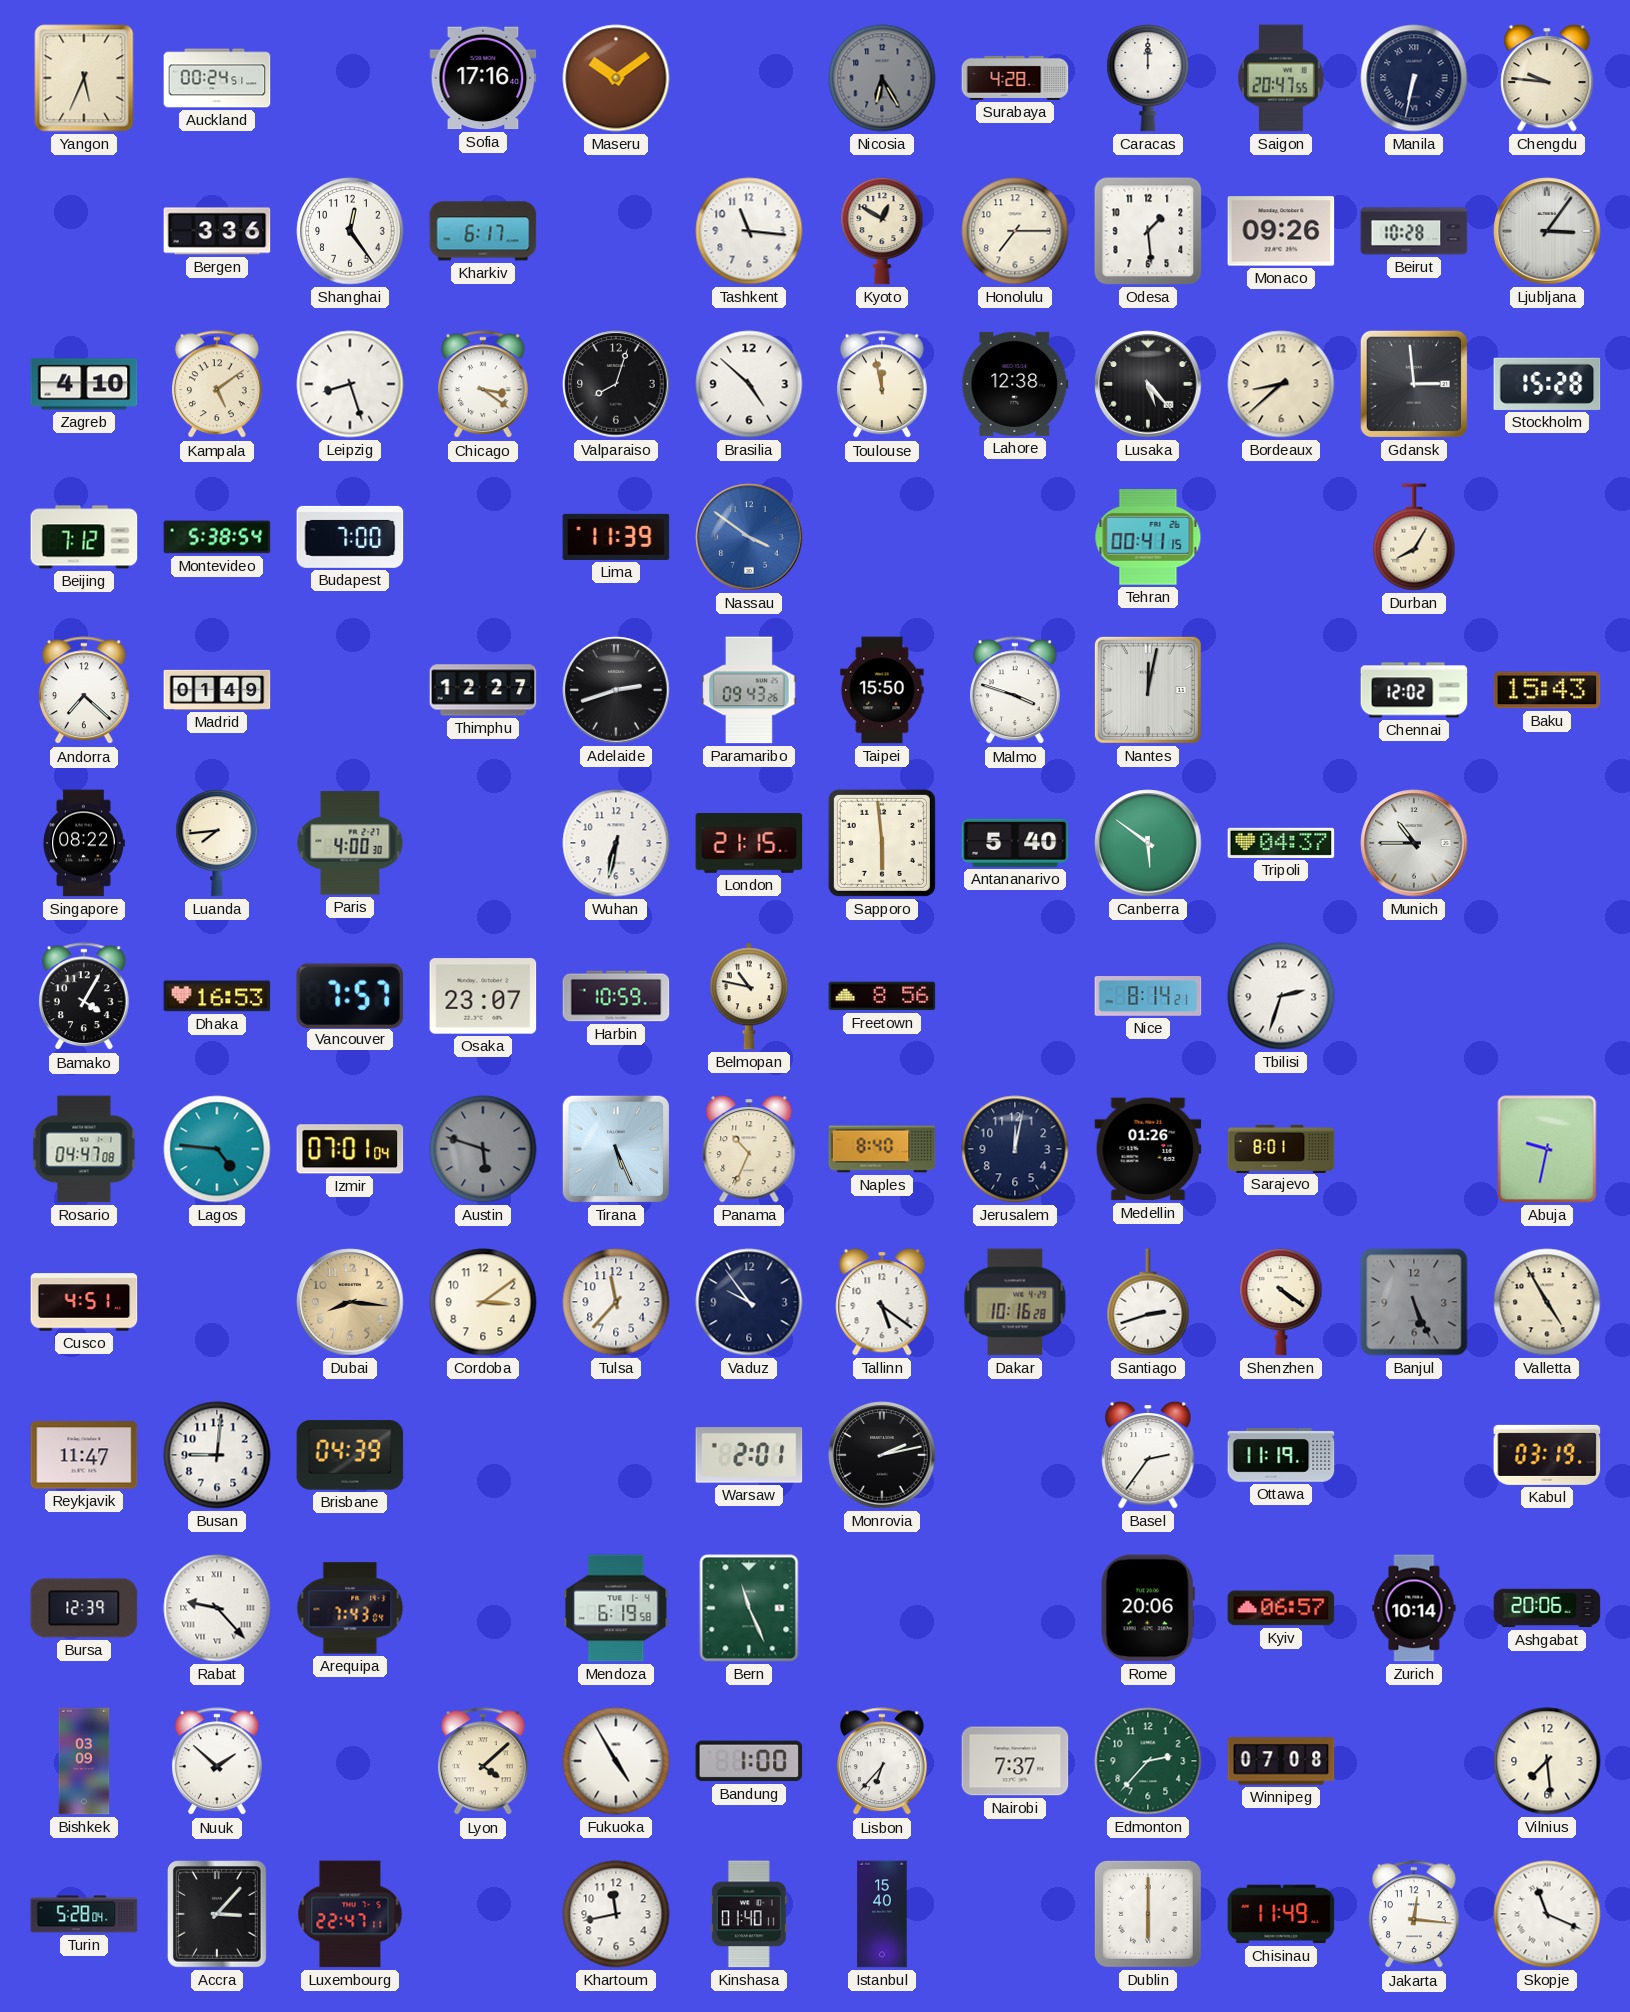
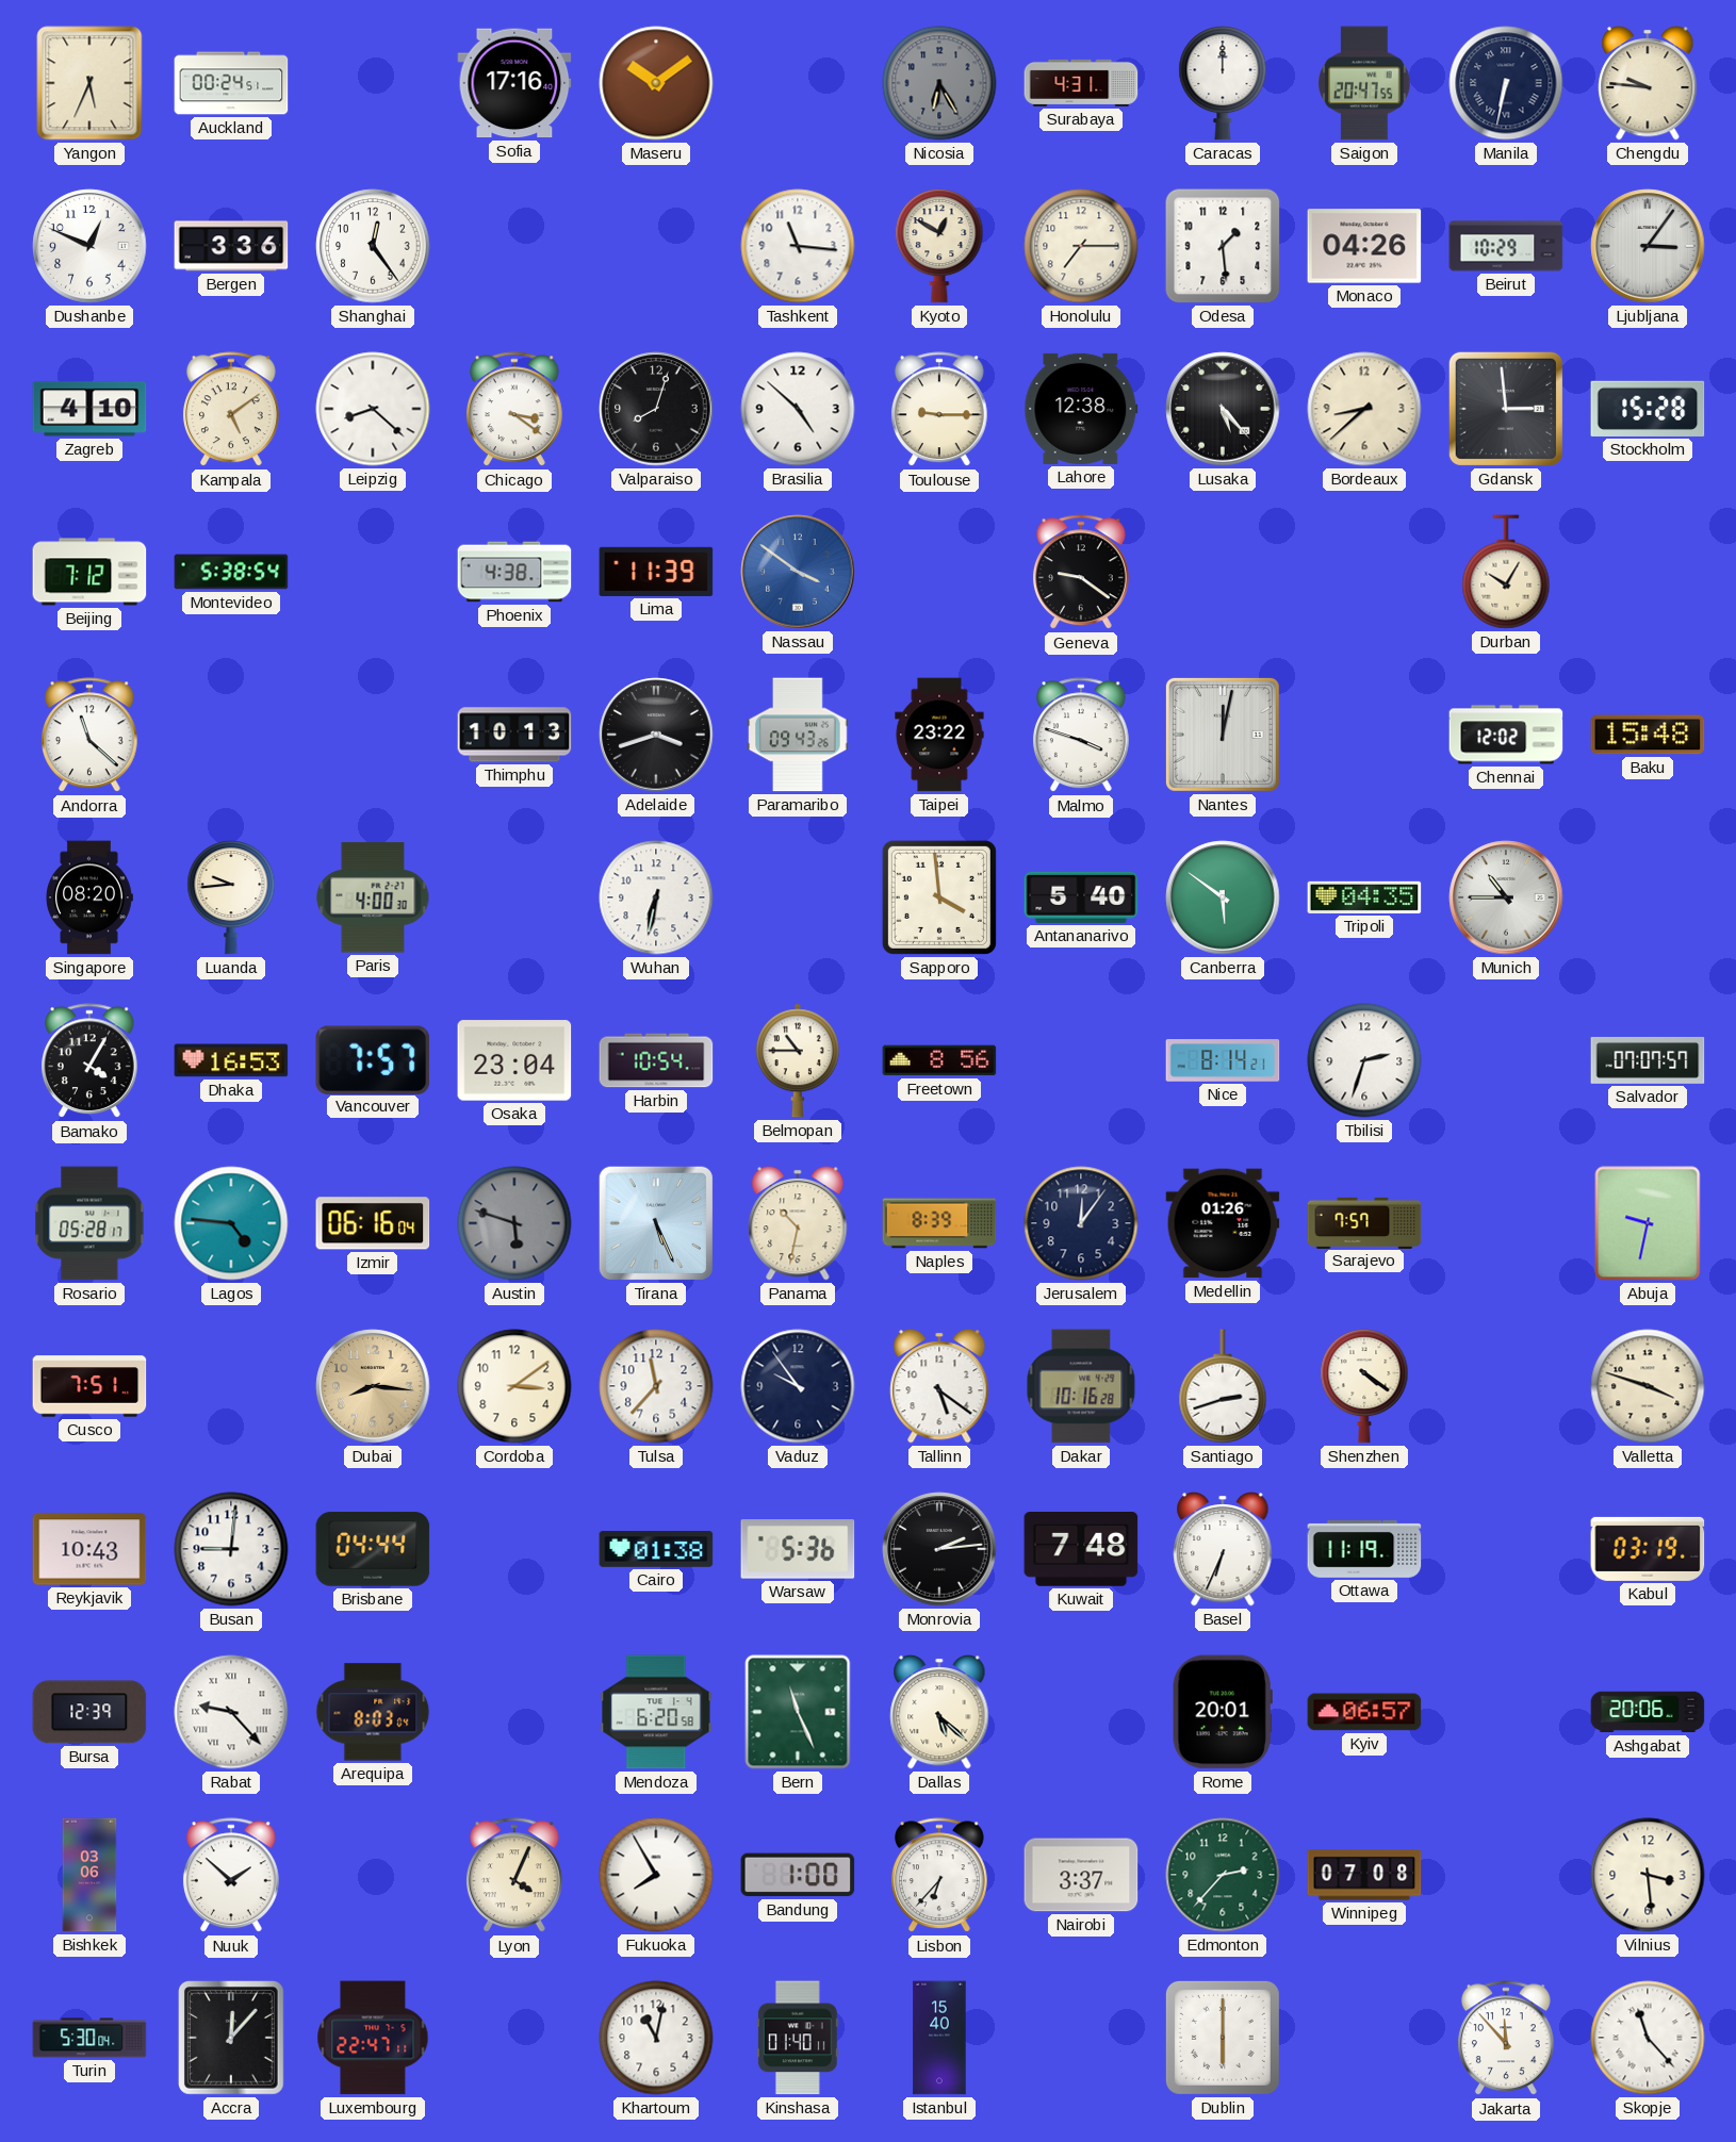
Surabaya: 4:28 -> 4:31
Dushanbe: none -> 12:49
Kharkiv: 6:17 -> none
Monaco: 09:26 -> 04:26
Beirut: 10:28 -> 10:29
Leipzig: 8:27 -> 8:22
Toulouse: 11:58 -> 9:15
Budapest: 7:00 -> none
Phoenix: none -> 4:38
Geneva: none -> 9:21
Tehran: 00:41 -> none
Durban: 8:05 -> 10:05
Andorra: 7:22 -> 11:22
Madrid: 01:49 -> none
Thimphu: 12:27 -> 10:13
Adelaide: 2:42 -> 3:42
Taipei: 15:50 -> 23:22
Baku: 15:43 -> 15:48
Singapore: 08:22 -> 08:20
Luanda: 7:44 -> 9:44
London: 21:15 -> none
Sapporo: 5:59 -> 3:59
Tripoli: 04:37 -> 04:35
Osaka: 23:07 -> 23:04
Harbin: 10:59 -> 10:54
Belmopan: 10:47 -> 10:45
Salvador: none -> 07:07
Rosario: 04:47 -> 05:28
Izmir: 07:01 -> 06:16
Panama: 10:34 -> 10:32
Naples: 8:40 -> 8:39
Jerusalem: 12:02 -> 12:06
Sarajevo: 8:01 -> 7:57
Cusco: 4:51 -> 7:51
Banjul: 5:26 -> none
Valletta: 4:55 -> 3:48
Reykjavik: 11:47 -> 10:43
Brisbane: 04:39 -> 04:44
Cairo: none -> 01:38
Warsaw: 2:01 -> 5:36
Monrovia: 2:13 -> 2:14
Kuwait: none -> 7:48
Basel: 2:36 -> 6:34
Arequipa: 7:43 -> 8:03
Mendoza: 6:19 -> 6:20
Dallas: none -> 5:22
Rome: 20:06 -> 20:01
Zurich: 10:14 -> none
Bishkek: 03:09 -> 03:06
Lyon: 4:08 -> 4:04
Fukuoka: 4:55 -> 7:55
Nairobi: 7:37 -> 3:37
Vilnius: 7:29 -> 3:29
Turin: 5:28 -> 5:30
Accra: 3:07 -> 12:07
Khartoum: 11:43 -> 11:02
Chisinau: 11:49 -> none
Jakarta: 12:16 -> 11:53
Skopje: 11:19 -> 11:23
